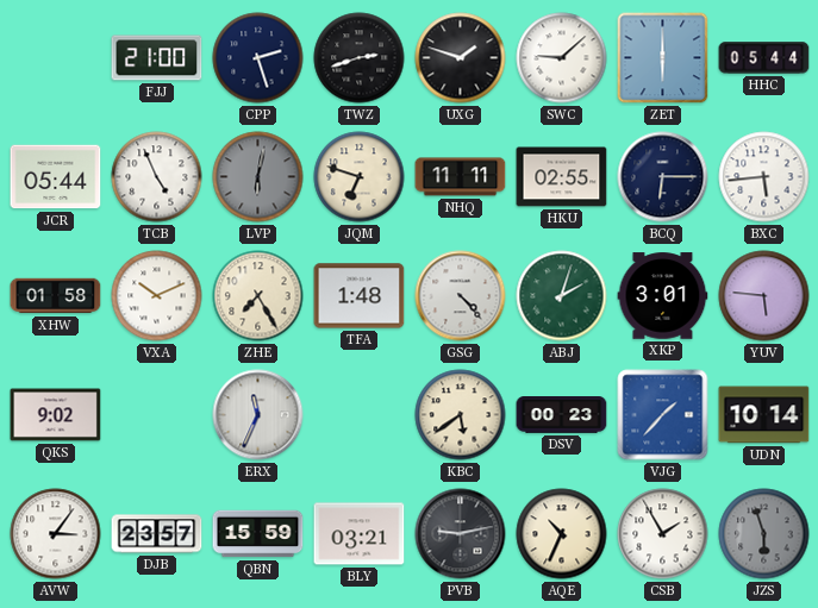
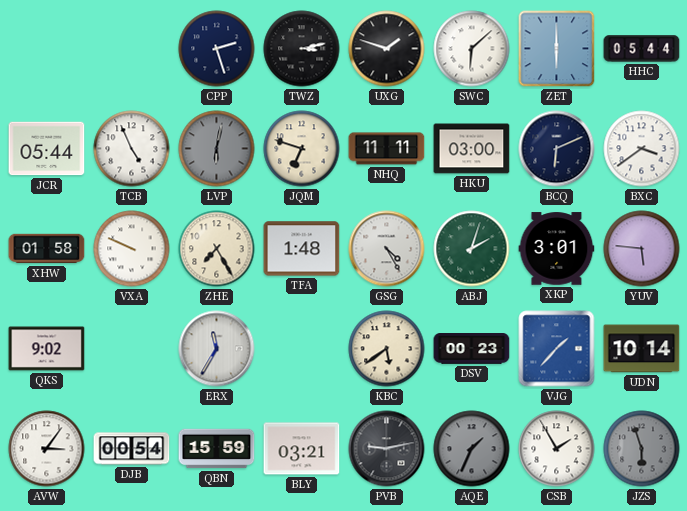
FJJ: 21:00 -> none
TWZ: 2:42 -> 3:13
SWC: 9:08 -> 6:08
HKU: 02:55 -> 03:00
BCQ: 6:15 -> 6:11
BXC: 5:44 -> 3:39
VXA: 10:11 -> 9:49
GSG: 4:23 -> 4:25
ERX: 11:34 -> 11:35
DJB: 23:57 -> 00:54
AQE: 10:34 -> 1:34
AQE dial: cream -> grey
